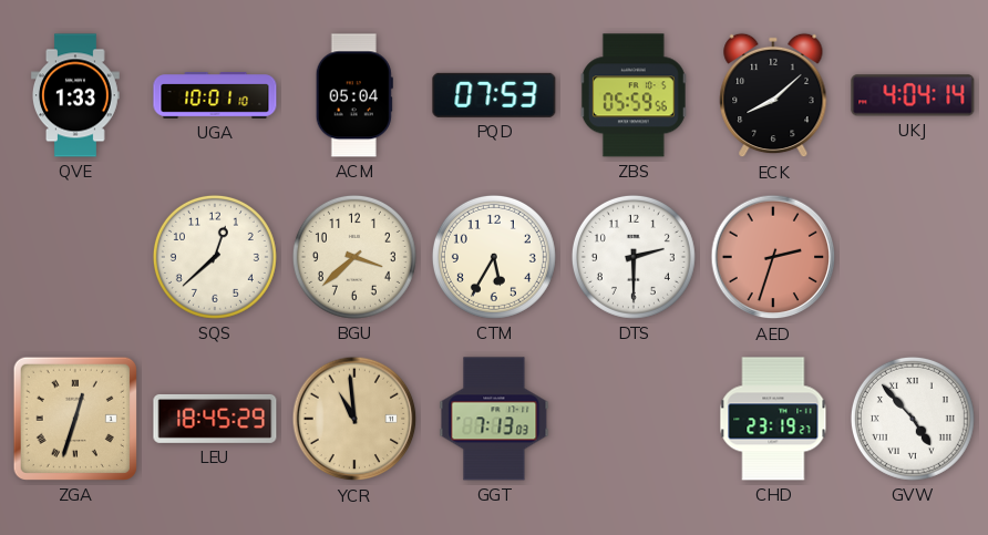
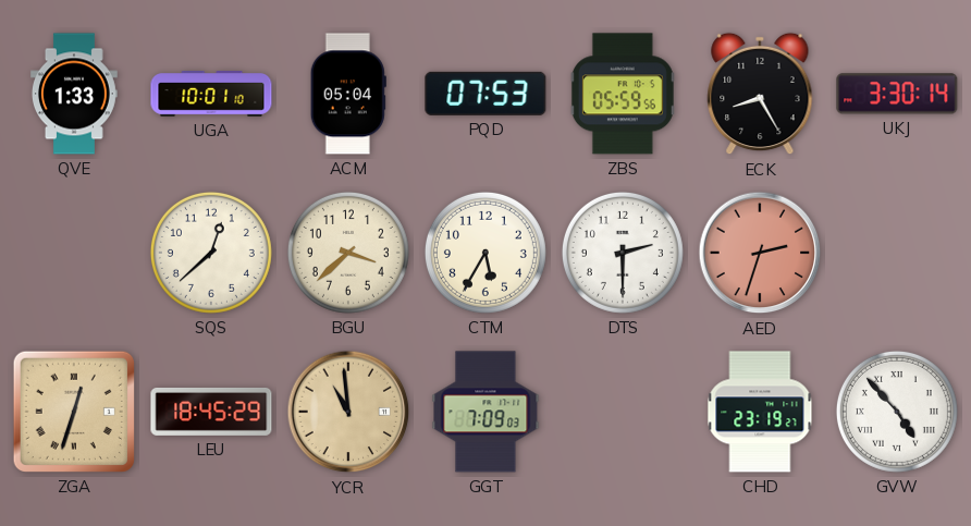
ECK: 8:08 -> 8:25
UKJ: 4:04 -> 3:30
GGT: 7:13 -> 7:09
